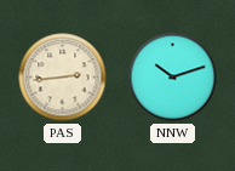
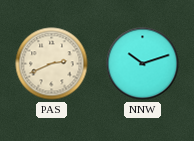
PAS: 2:44 -> 2:41
